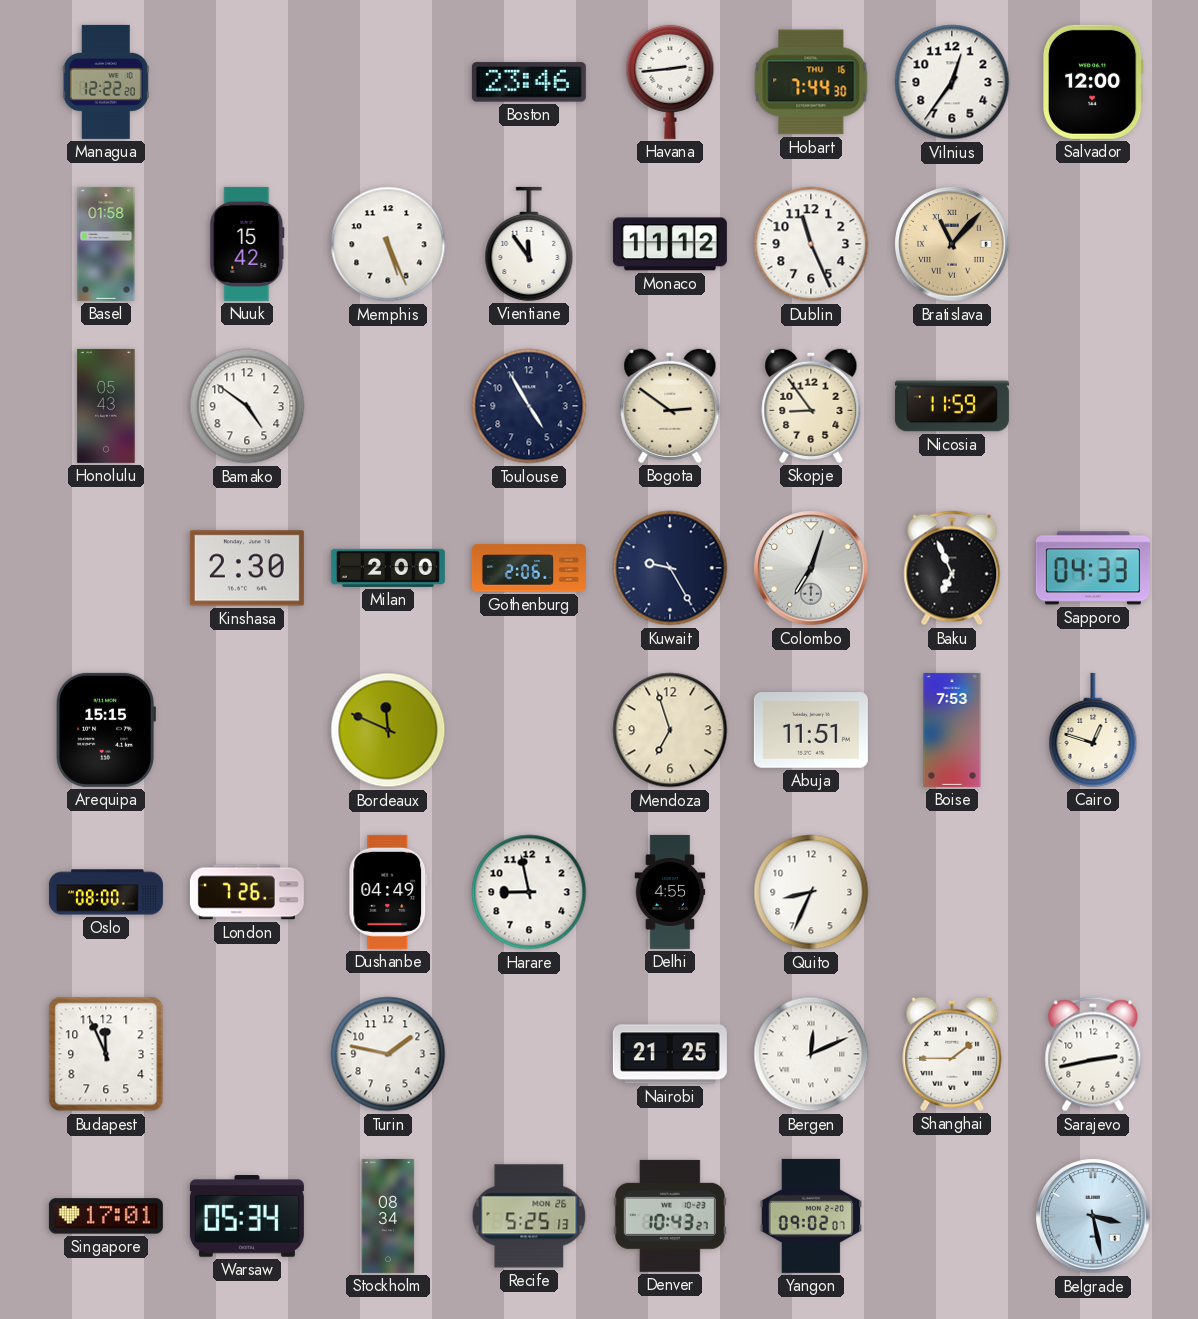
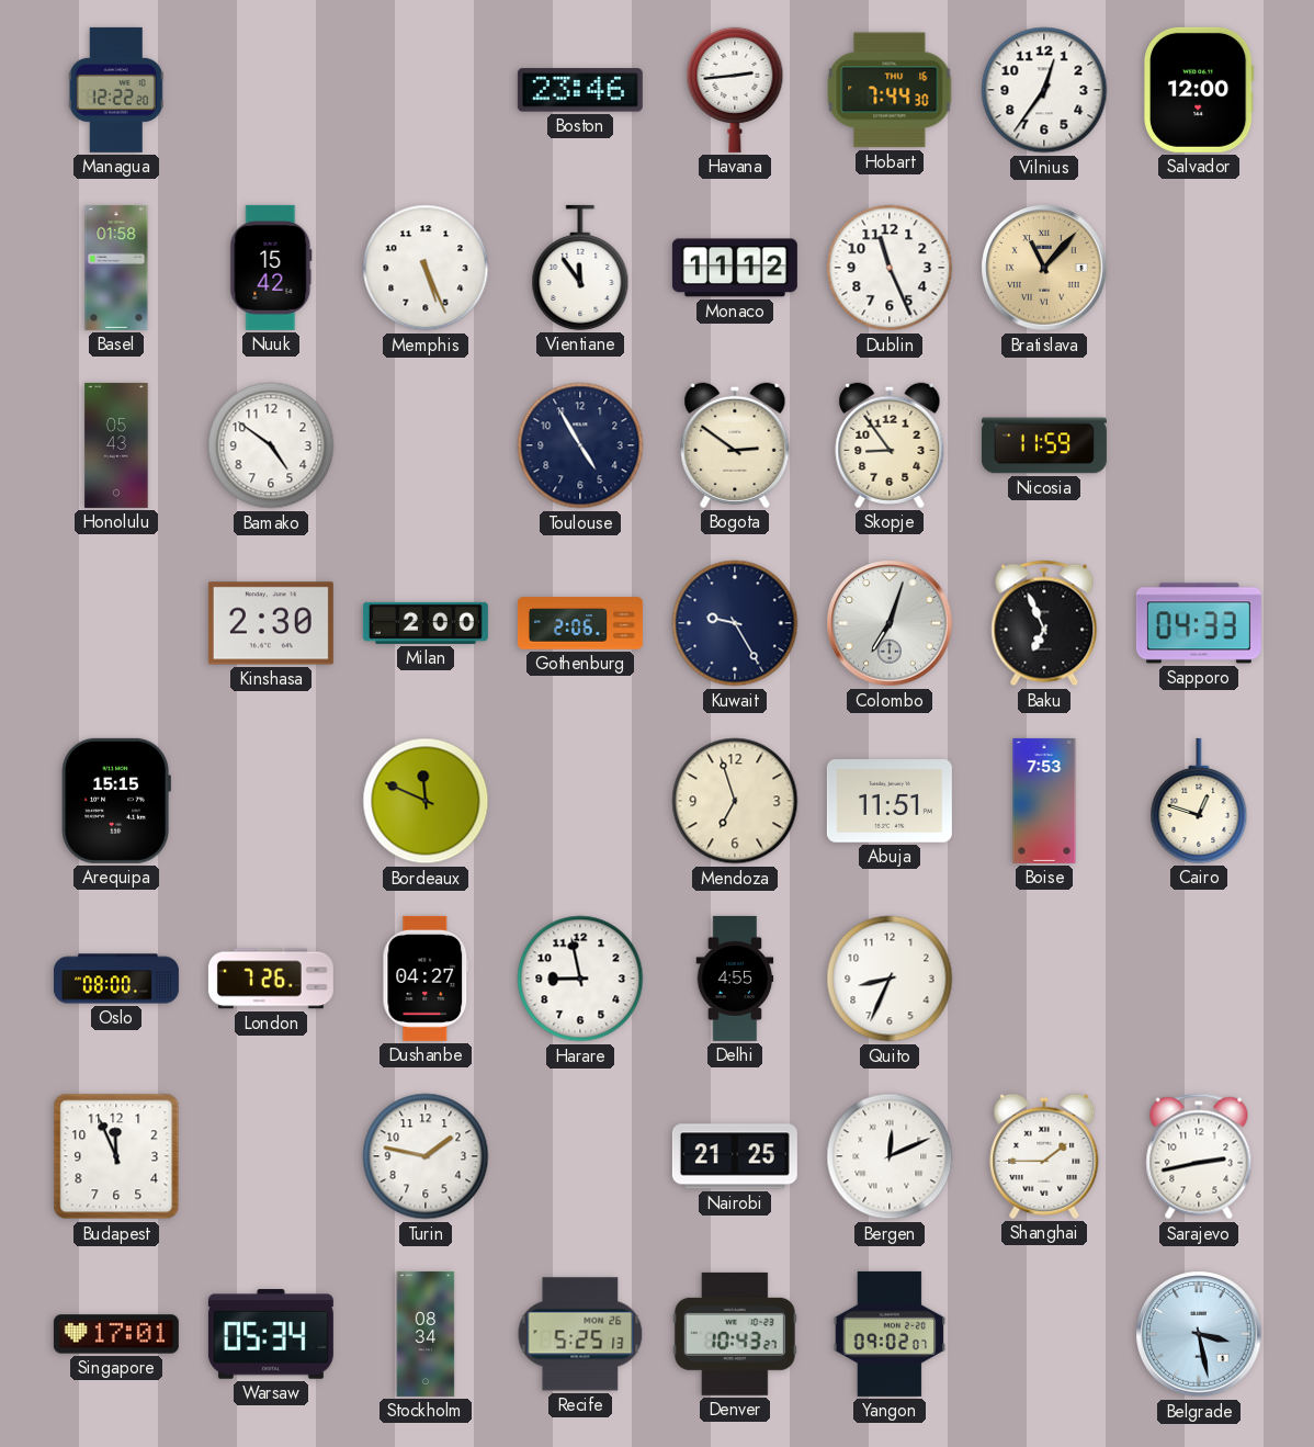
Dushanbe: 04:49 -> 04:27
